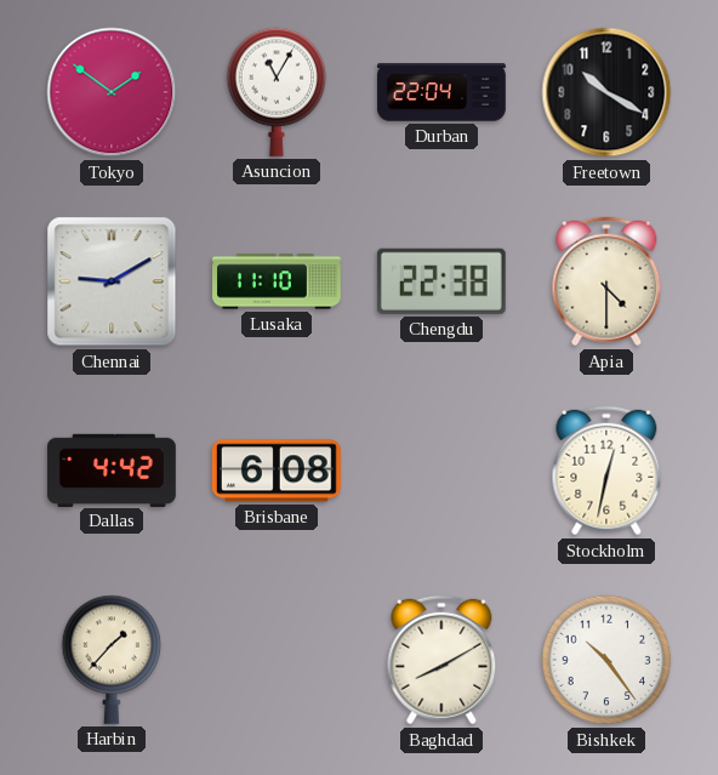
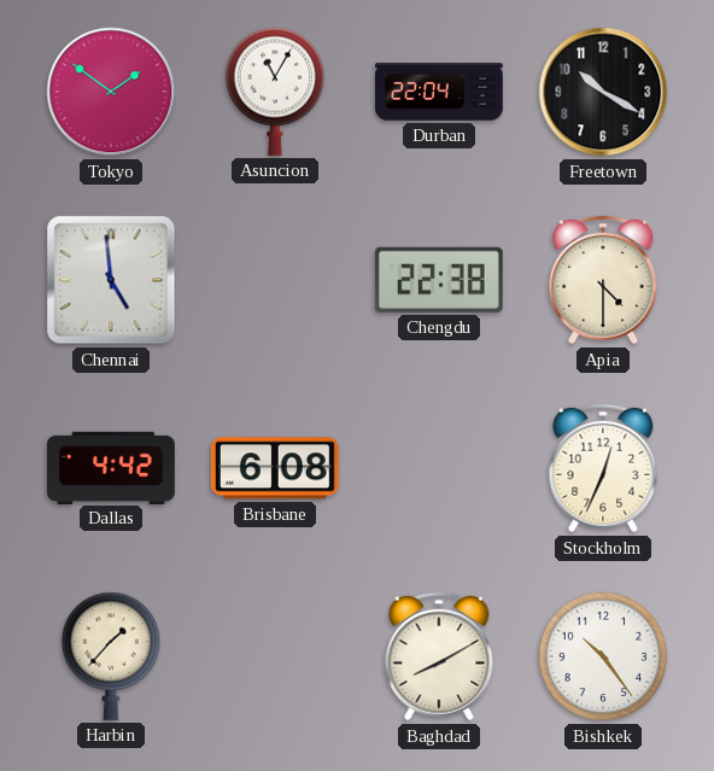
Chennai: 9:10 -> 4:59
Lusaka: 11:10 -> none
Stockholm: 12:32 -> 12:34
